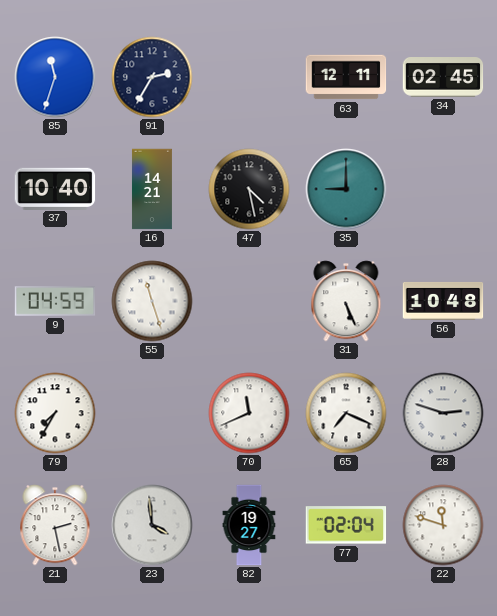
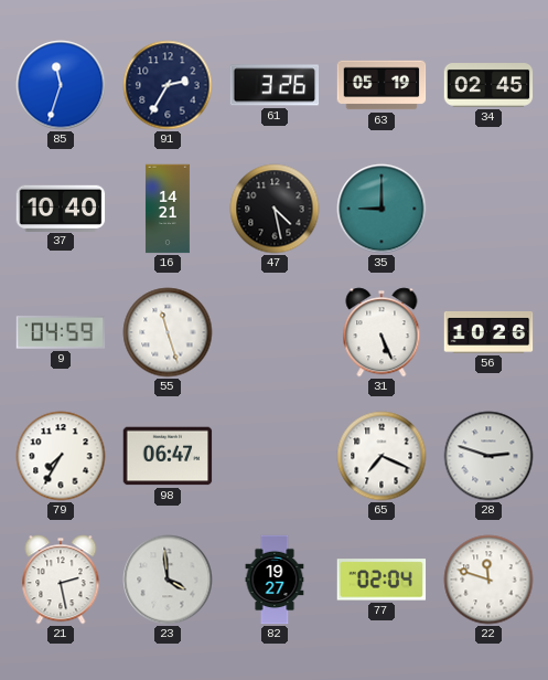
61: none -> 3:26
63: 12:11 -> 05:19
56: 10:48 -> 10:26
98: none -> 06:47
70: 11:41 -> none
